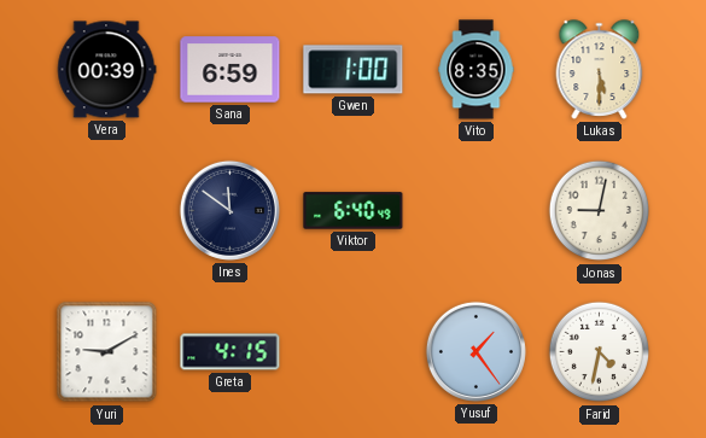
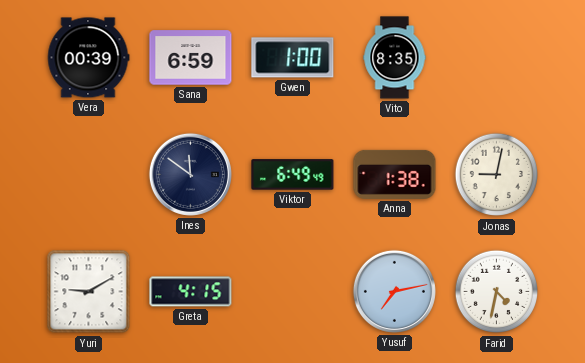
Lukas: 5:30 -> none
Viktor: 6:40 -> 6:49
Anna: none -> 1:38
Yusuf: 1:24 -> 7:13
